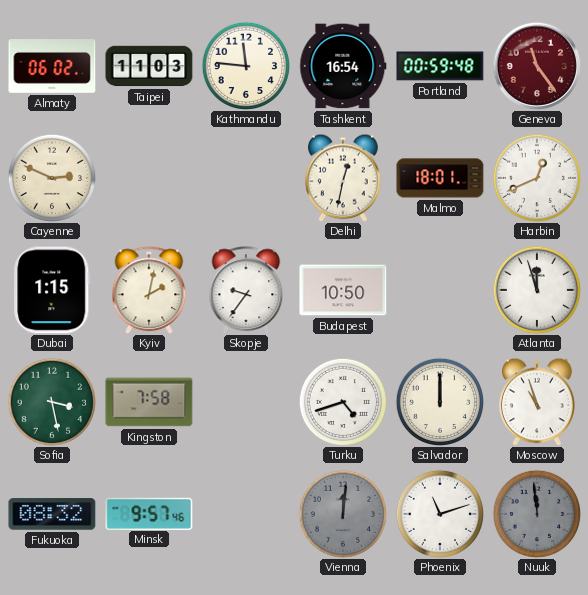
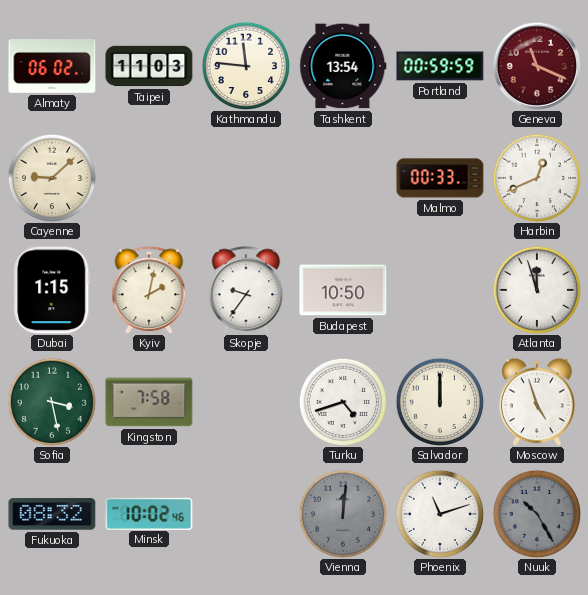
Tashkent: 16:54 -> 13:54
Portland: 00:59:48 -> 00:59:59
Geneva: 11:24 -> 11:19
Cayenne: 2:49 -> 9:08
Delhi: 12:32 -> none
Malmo: 18:01 -> 00:33
Moscow: 10:57 -> 4:57
Minsk: 9:57 -> 10:02
Nuuk: 11:59 -> 10:25
